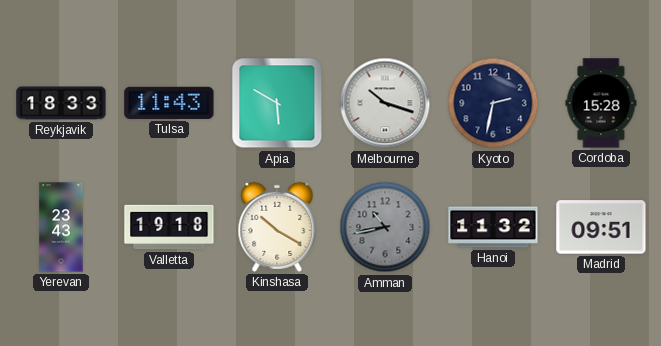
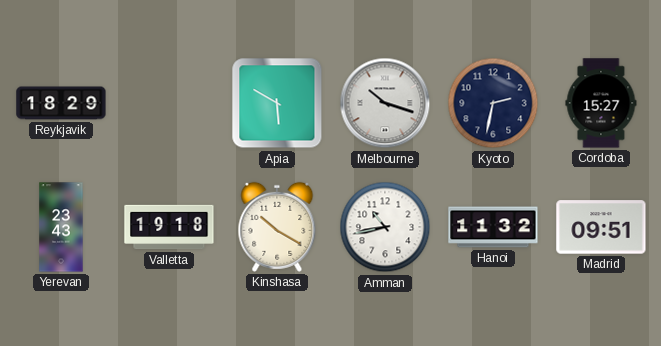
Reykjavik: 18:33 -> 18:29
Tulsa: 11:43 -> none
Cordoba: 15:28 -> 15:27
Amman dial: grey -> white
